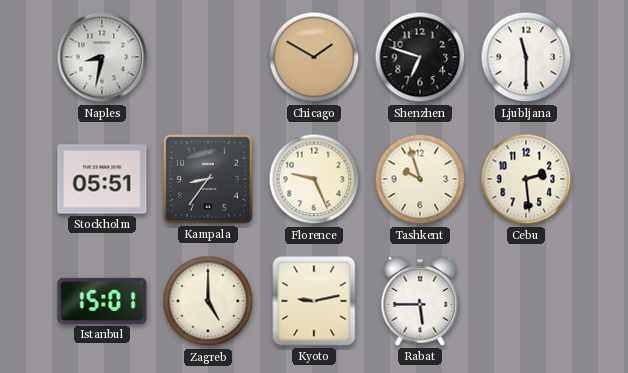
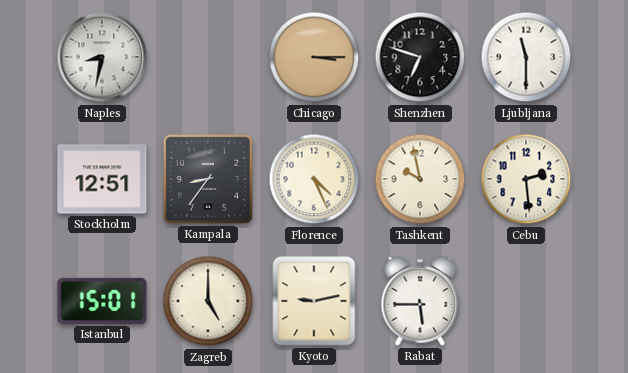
Chicago: 1:50 -> 3:15
Stockholm: 05:51 -> 12:51
Florence: 9:26 -> 4:26
Tashkent: 9:57 -> 9:58
